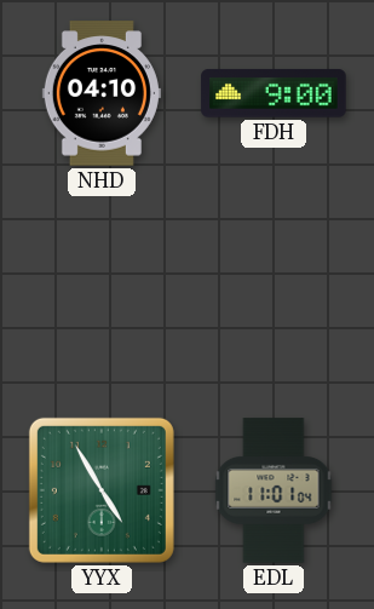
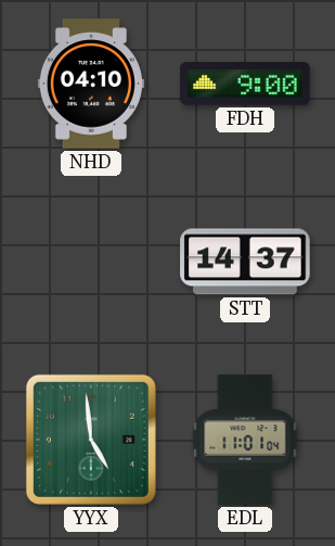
STT: none -> 14:37
YYX: 4:55 -> 4:59
